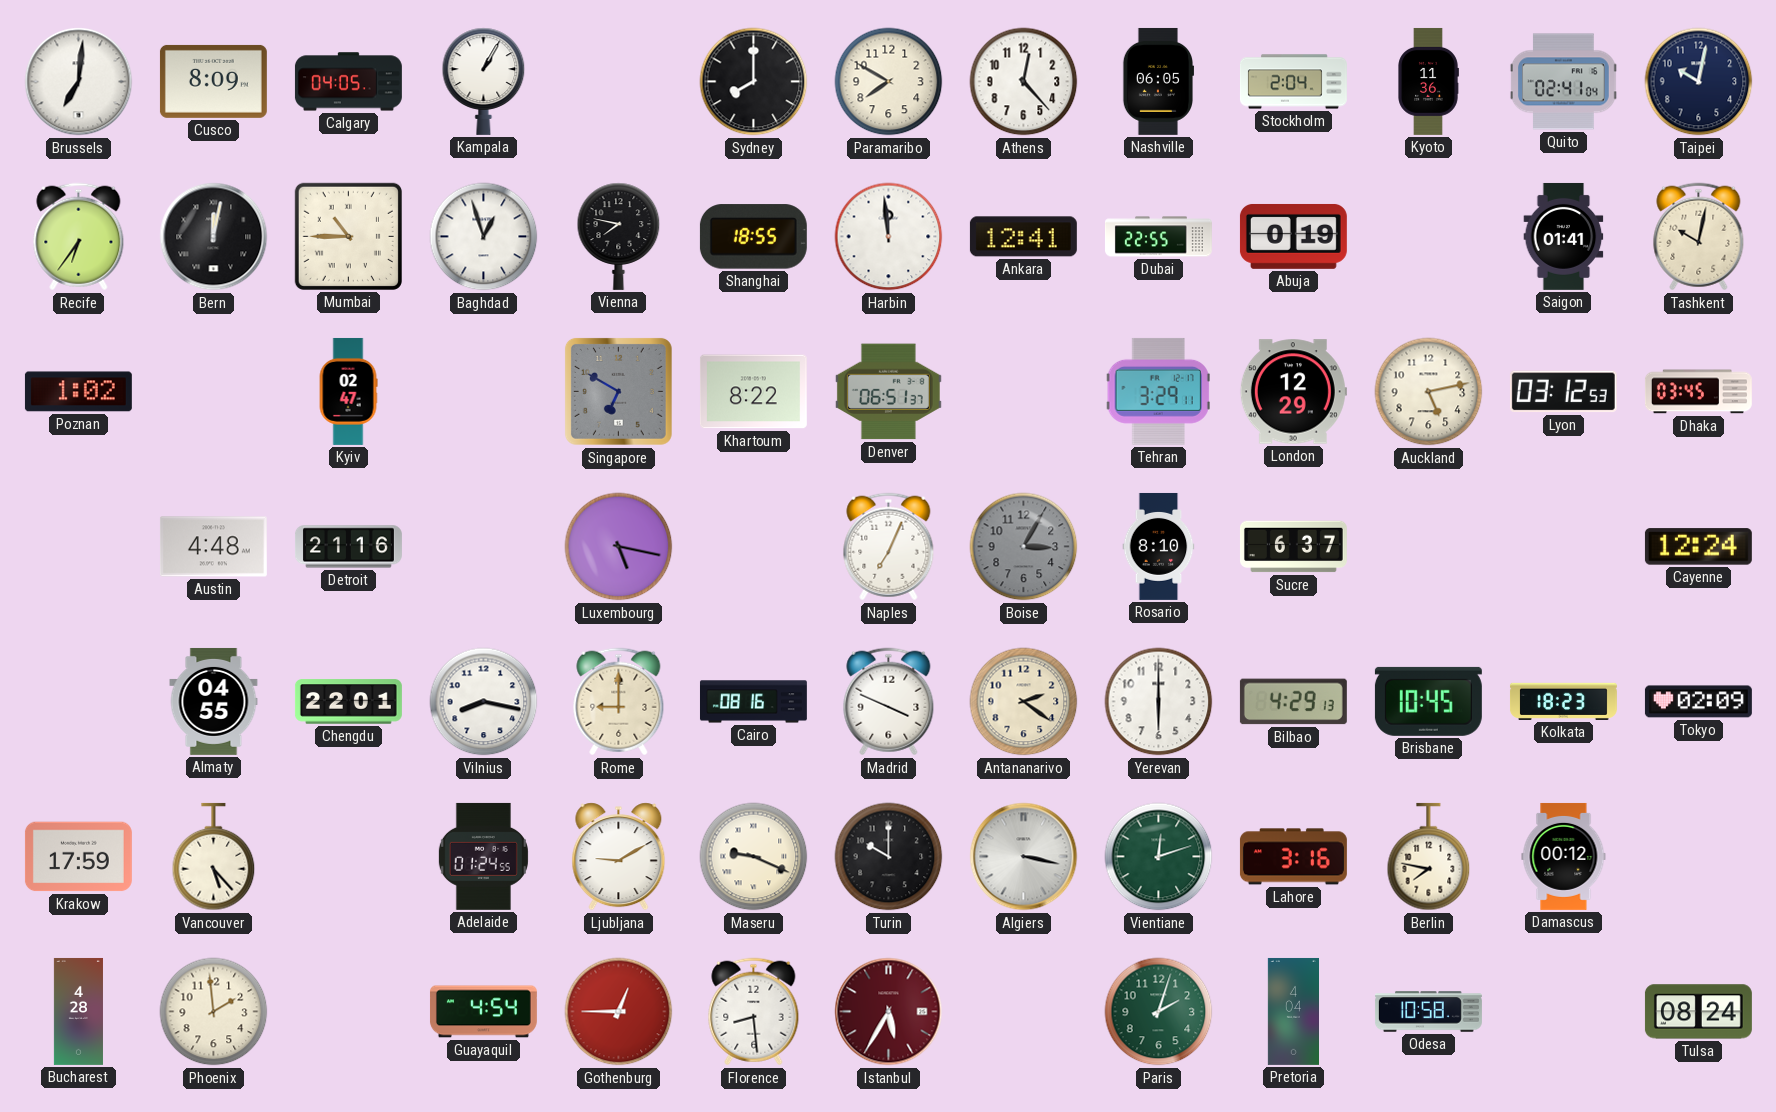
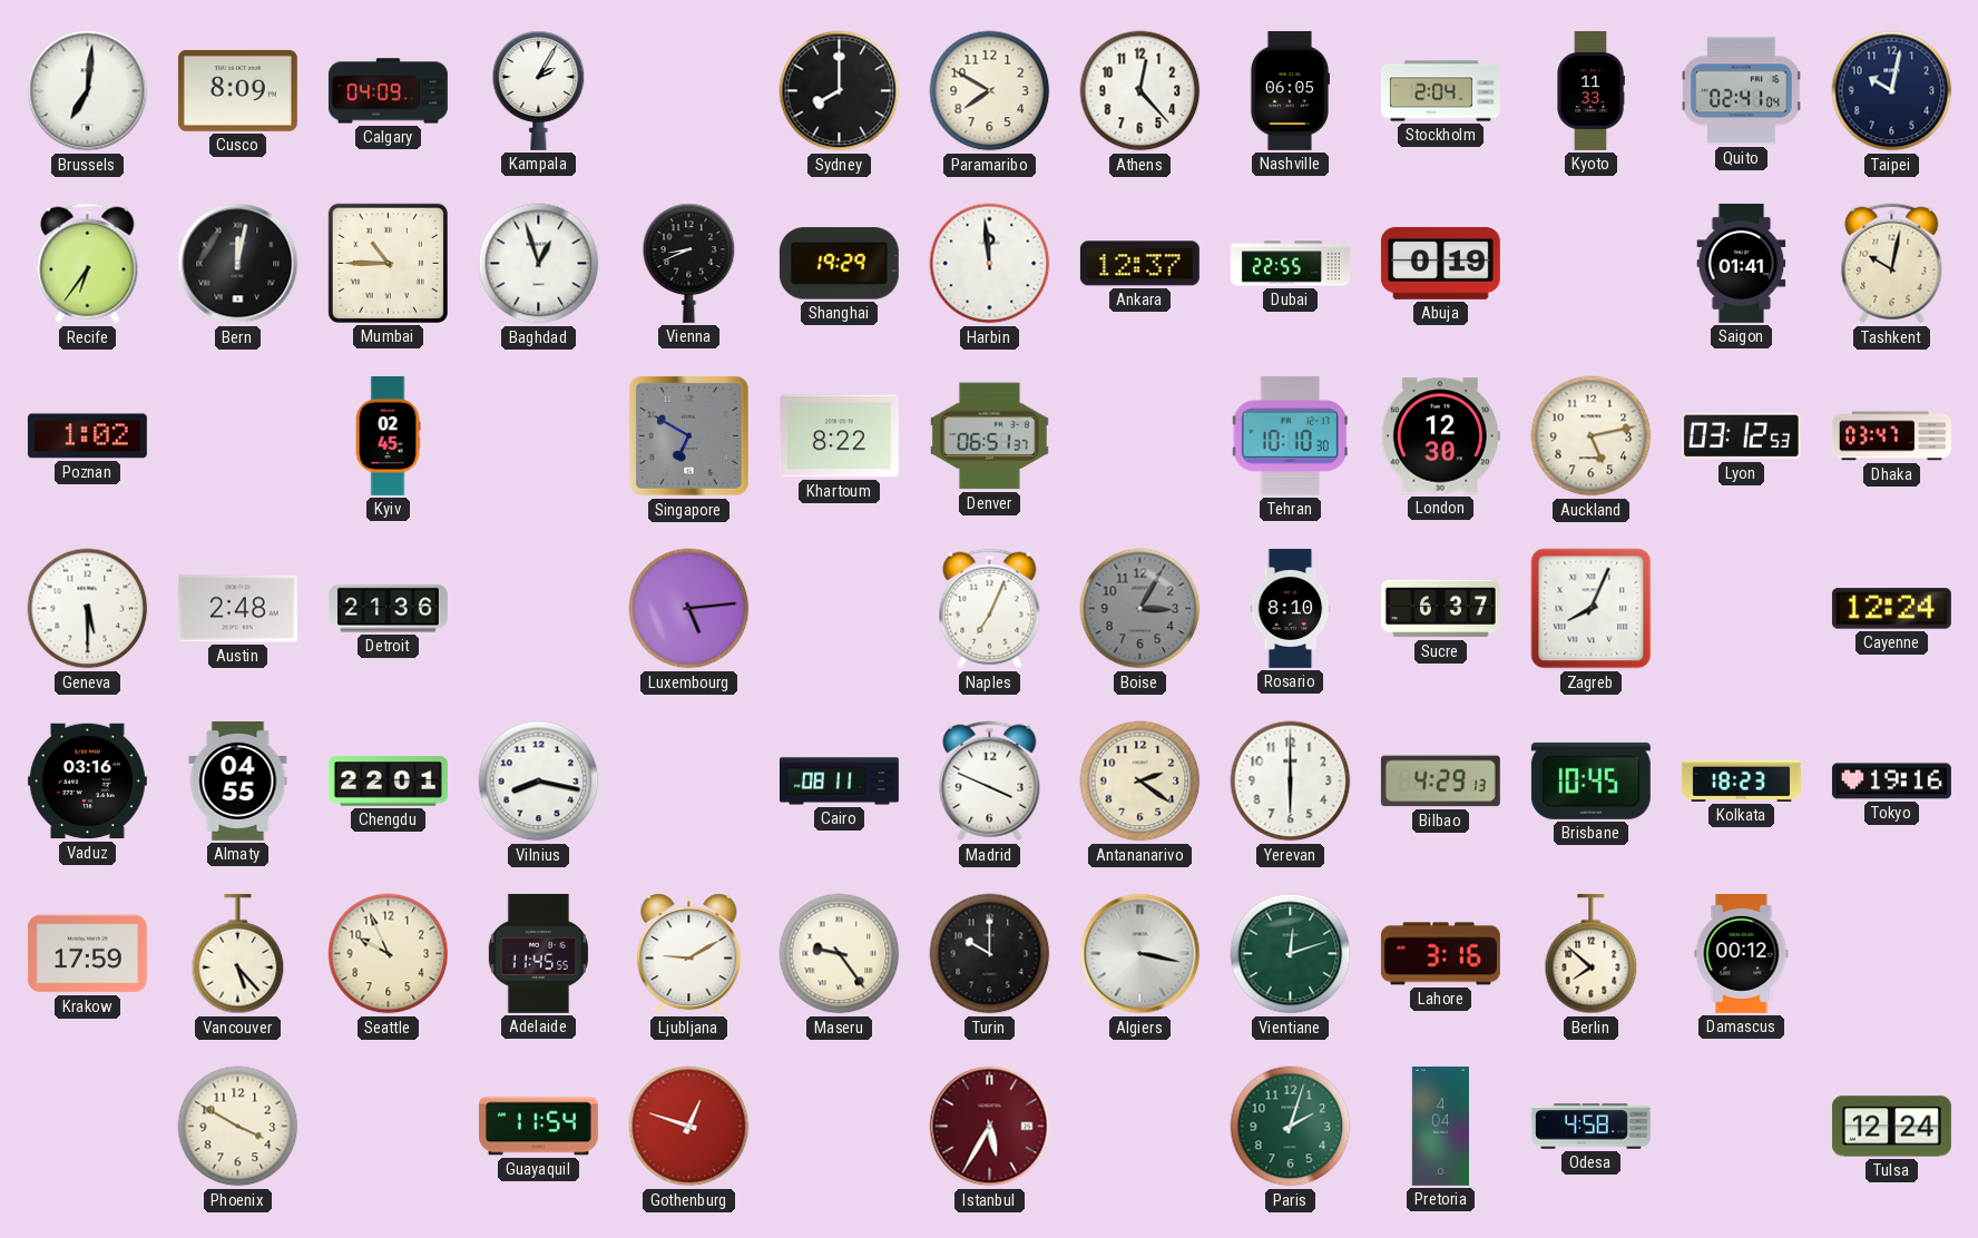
Calgary: 04:05 -> 04:09
Kampala: 1:05 -> 2:05
Kyoto: 11:36 -> 11:33
Vienna: 7:47 -> 8:41
Shanghai: 18:55 -> 19:29
Ankara: 12:41 -> 12:37
Kyiv: 02:47 -> 02:45
Tehran: 3:29 -> 10:10
London: 12:29 -> 12:30
Dhaka: 03:45 -> 03:47
Geneva: none -> 5:30
Austin: 4:48 -> 2:48
Detroit: 21:16 -> 21:36
Luxembourg: 5:17 -> 5:14
Zagreb: none -> 8:04
Vaduz: none -> 03:16
Rome: 9:00 -> none
Cairo: 08:16 -> 08:11
Tokyo: 02:09 -> 19:16
Seattle: none -> 9:56
Adelaide: 01:24 -> 11:45
Maseru: 9:19 -> 9:24
Berlin: 7:47 -> 7:52
Bucharest: 4:28 -> none
Phoenix: 1:59 -> 3:50
Guayaquil: 4:54 -> 11:54
Gothenburg: 12:45 -> 12:48
Florence: 8:29 -> none
Odesa: 10:58 -> 4:58
Tulsa: 08:24 -> 12:24
